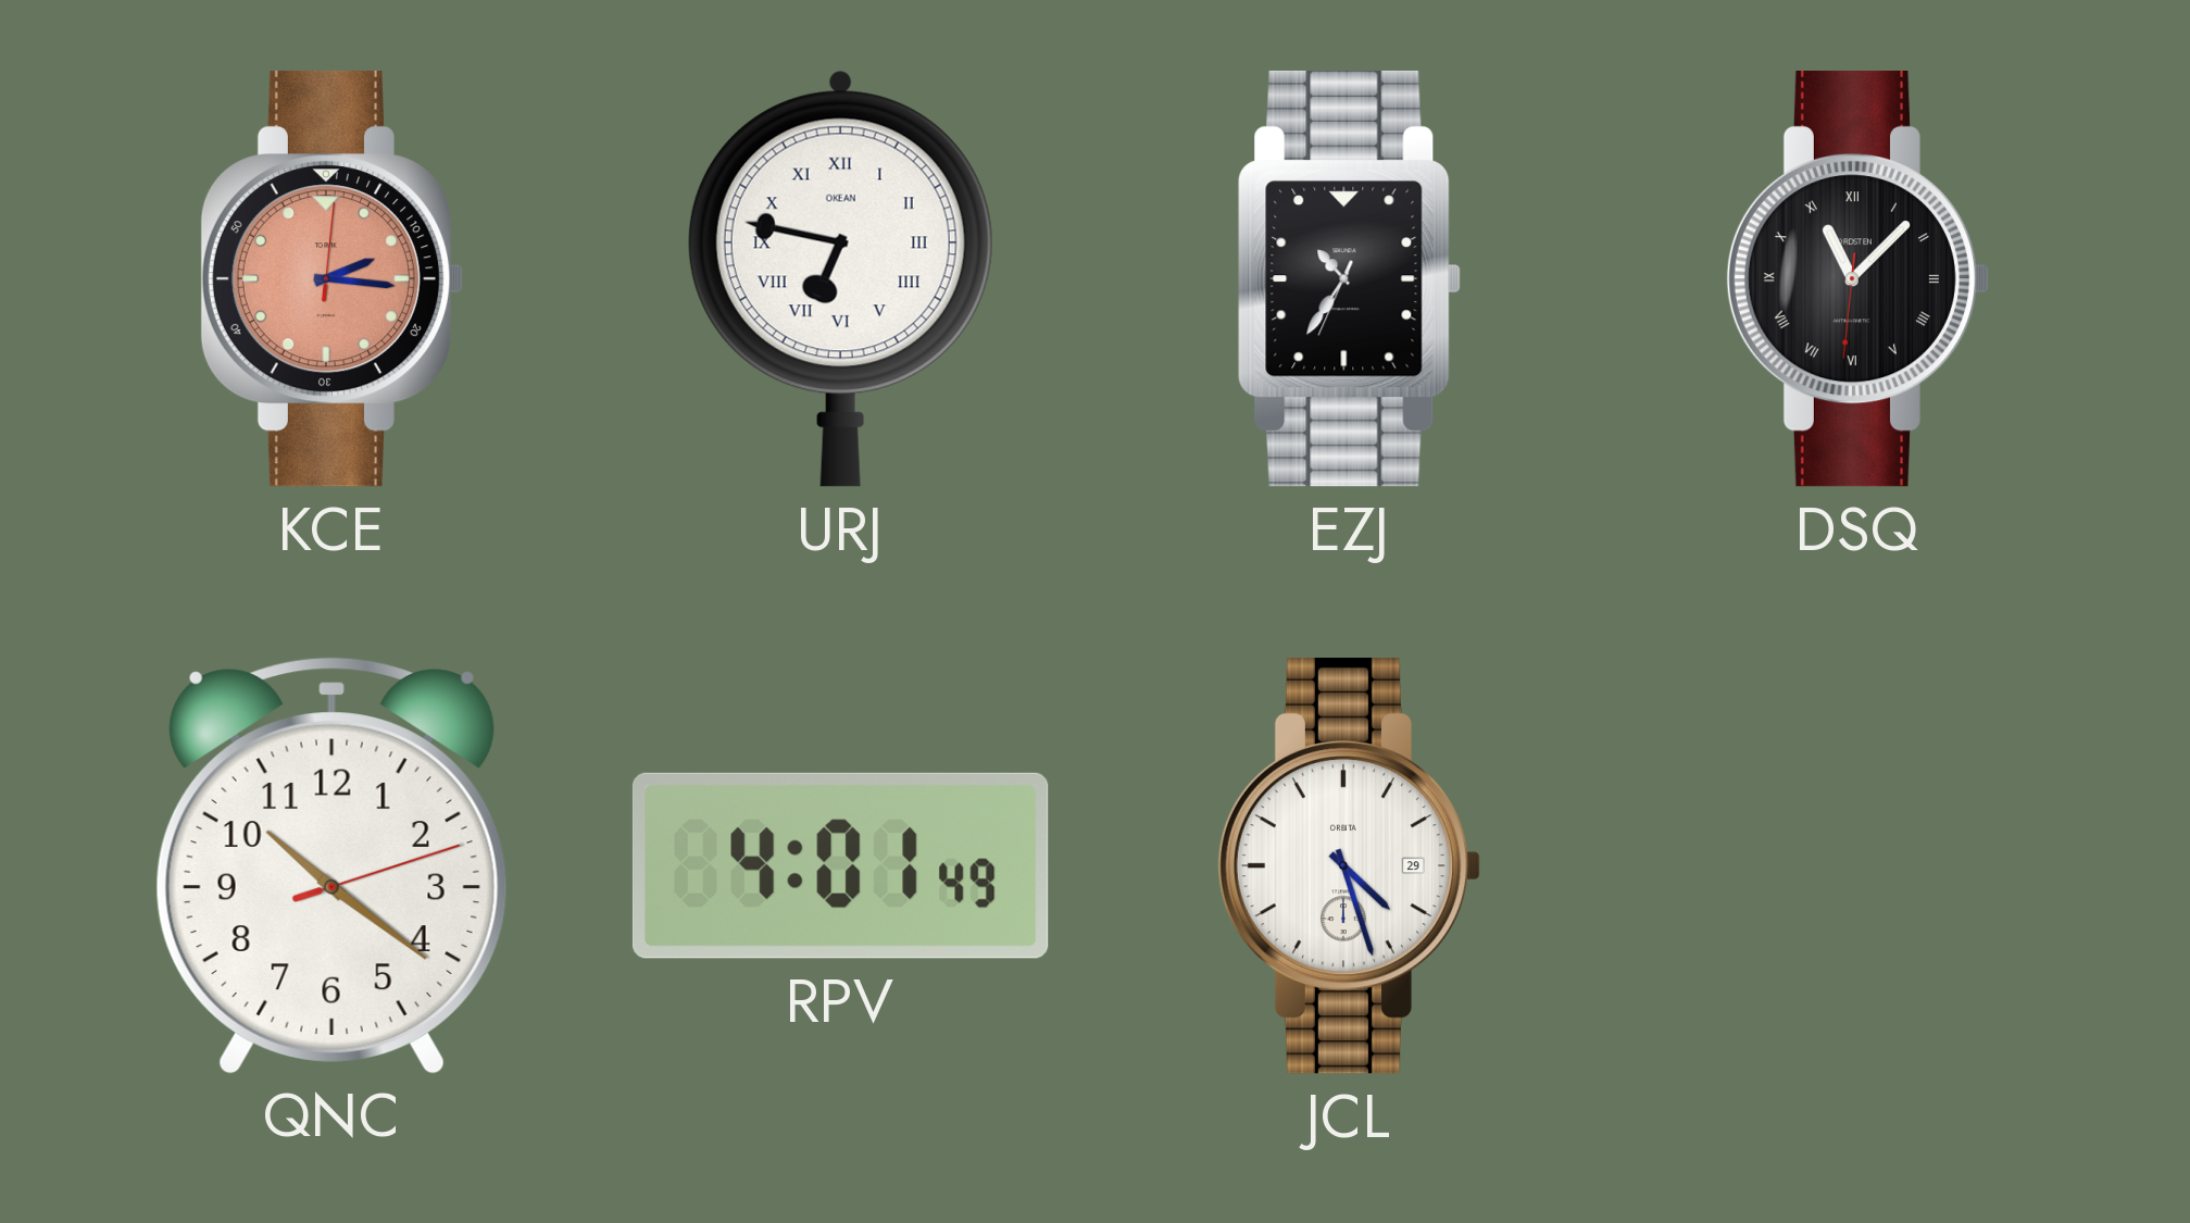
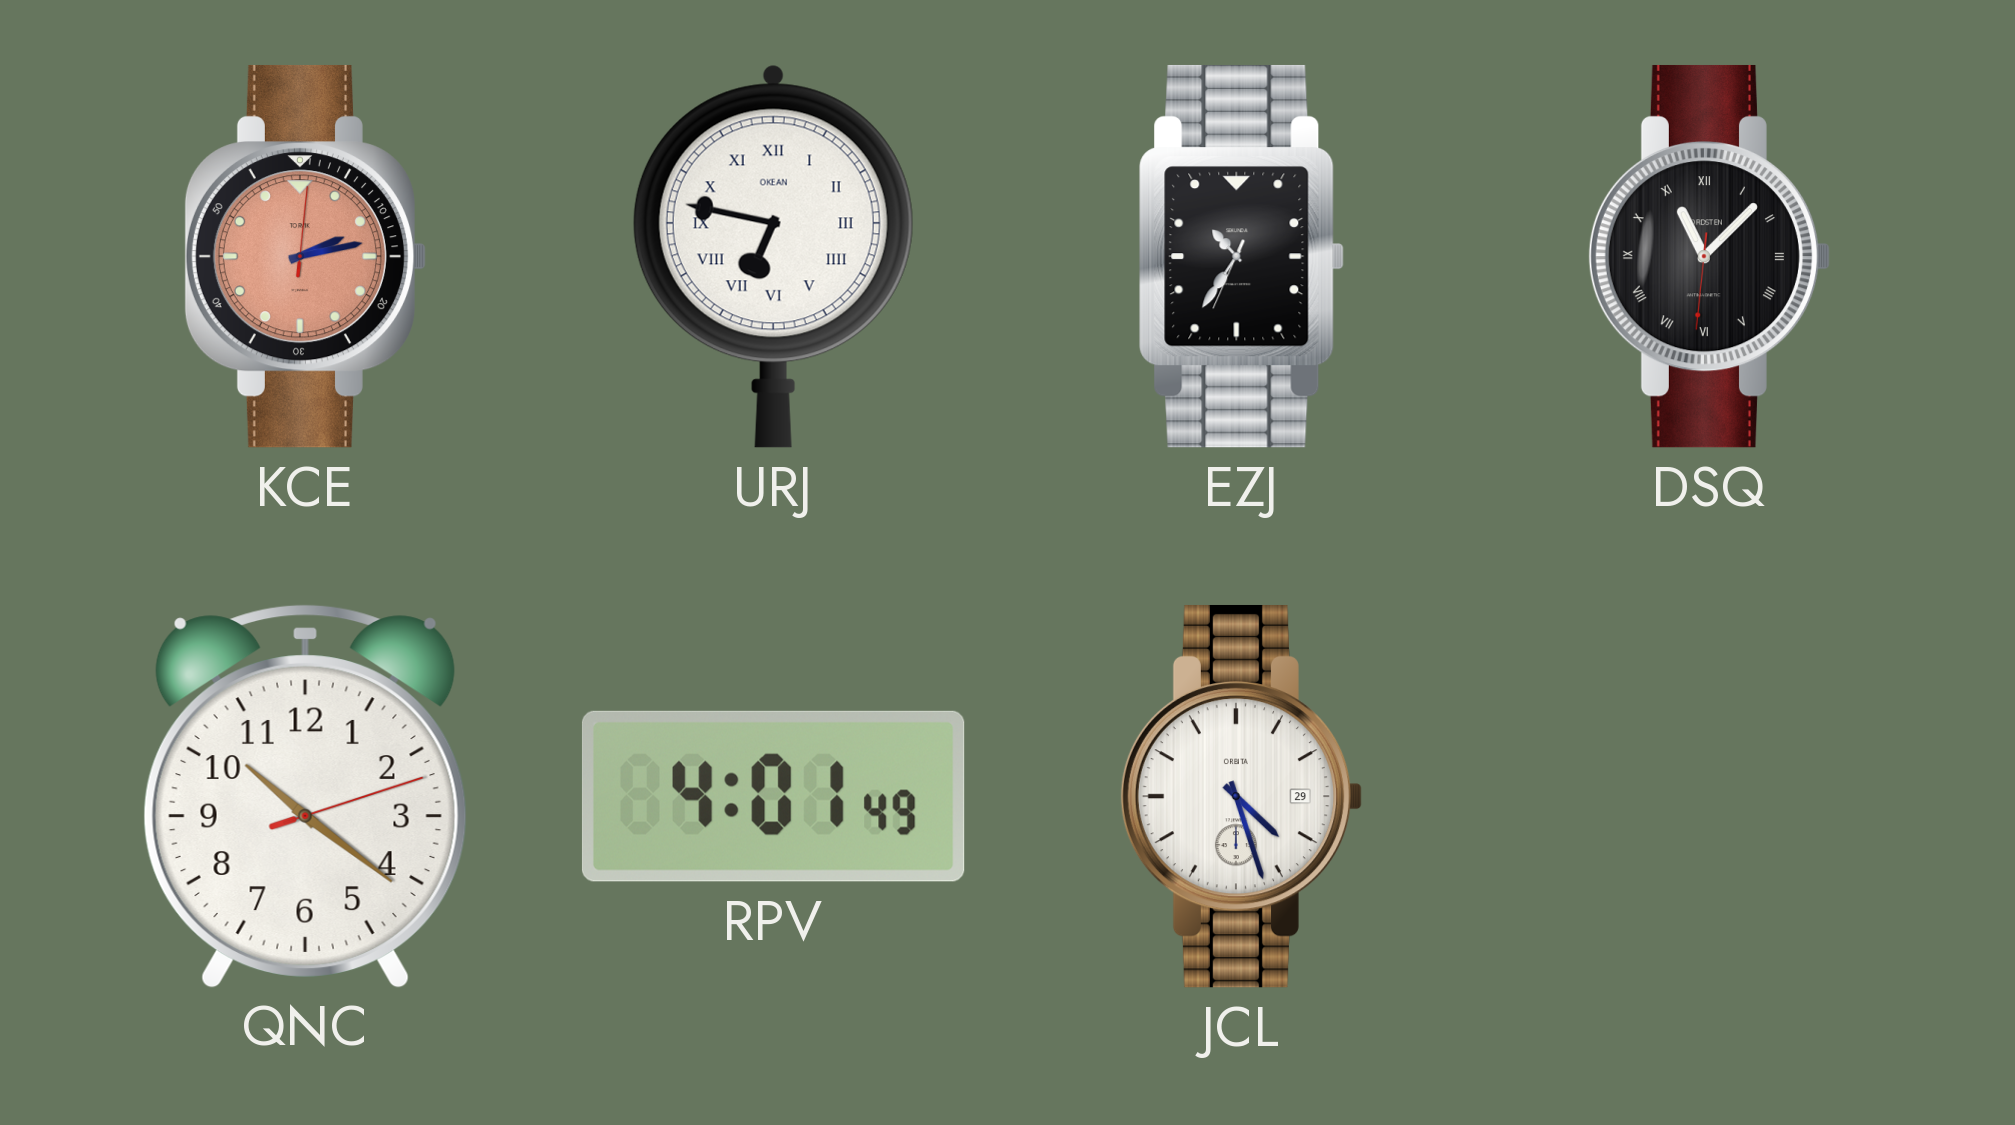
KCE: 2:16 -> 2:13
